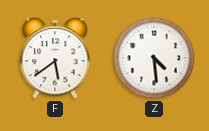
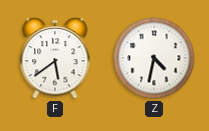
Z: 4:29 -> 4:32
